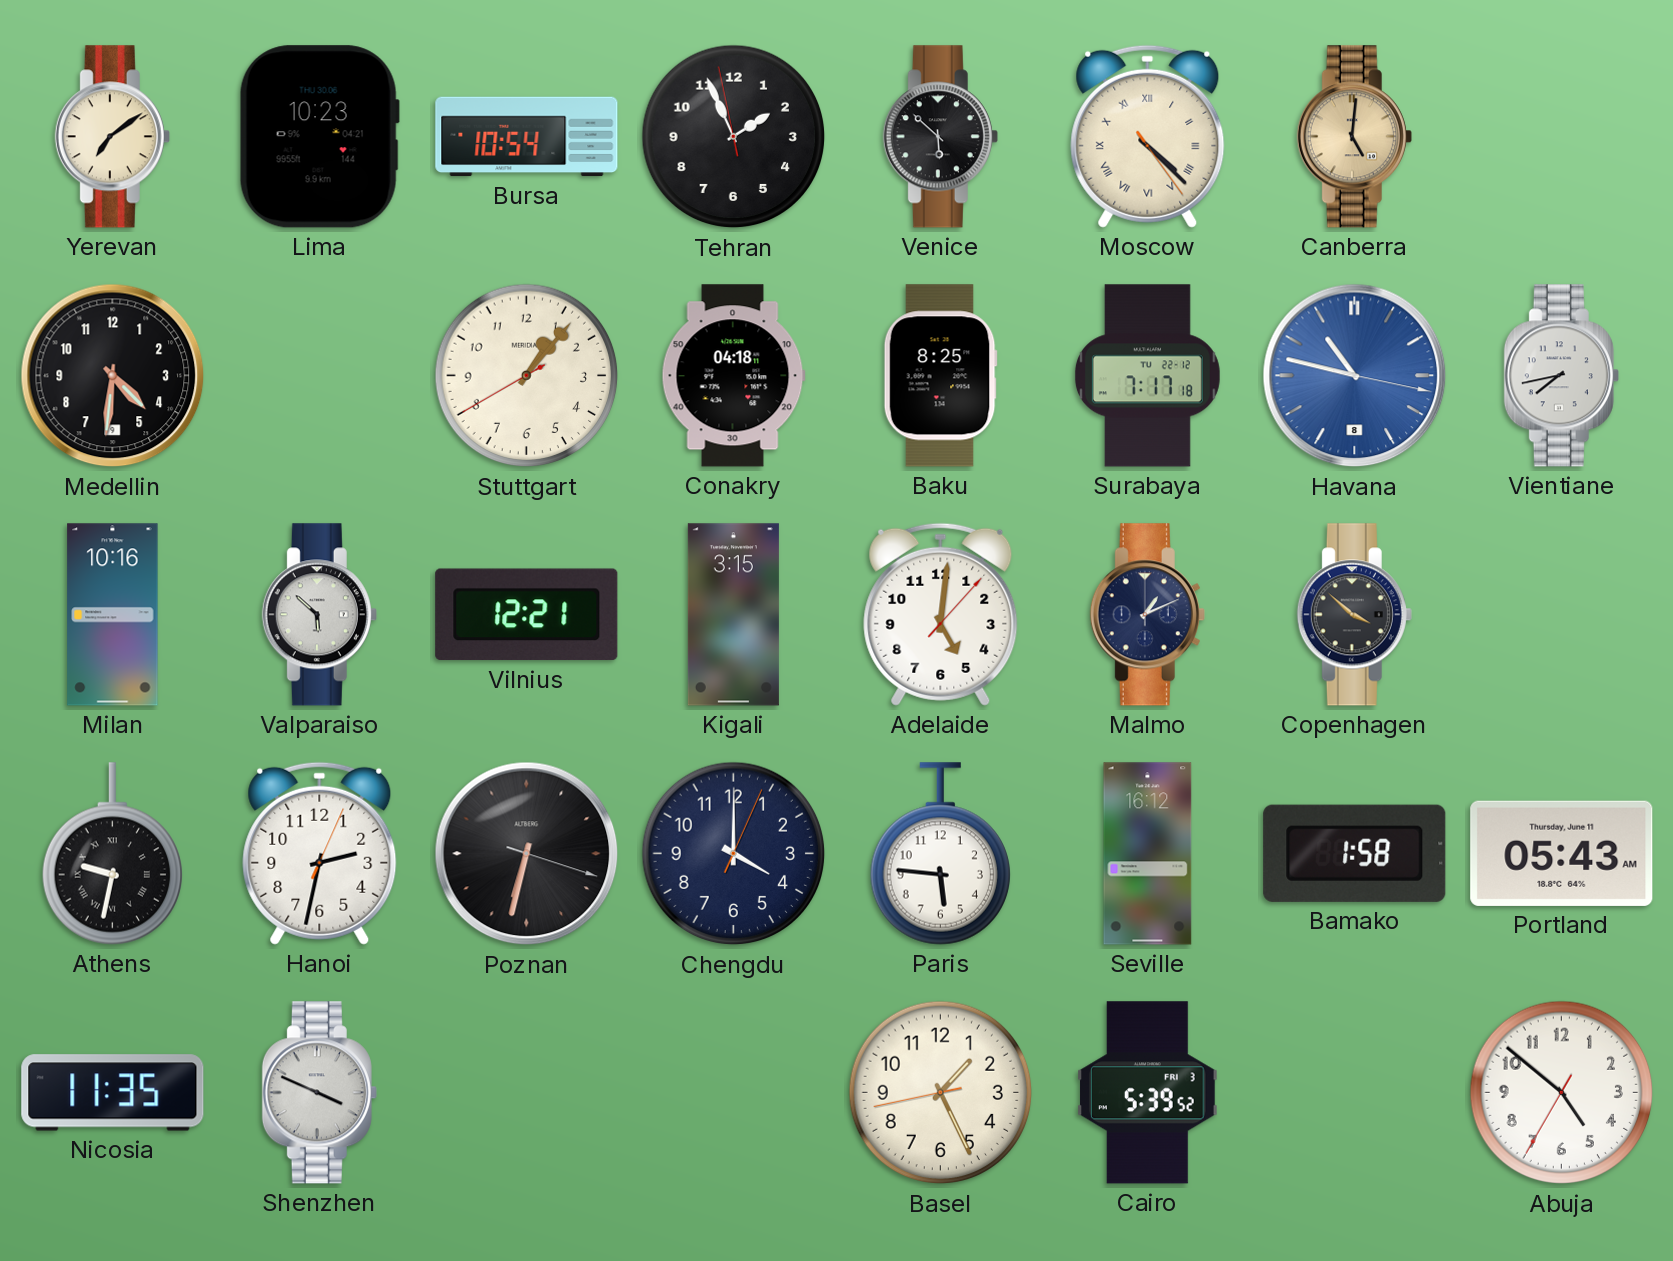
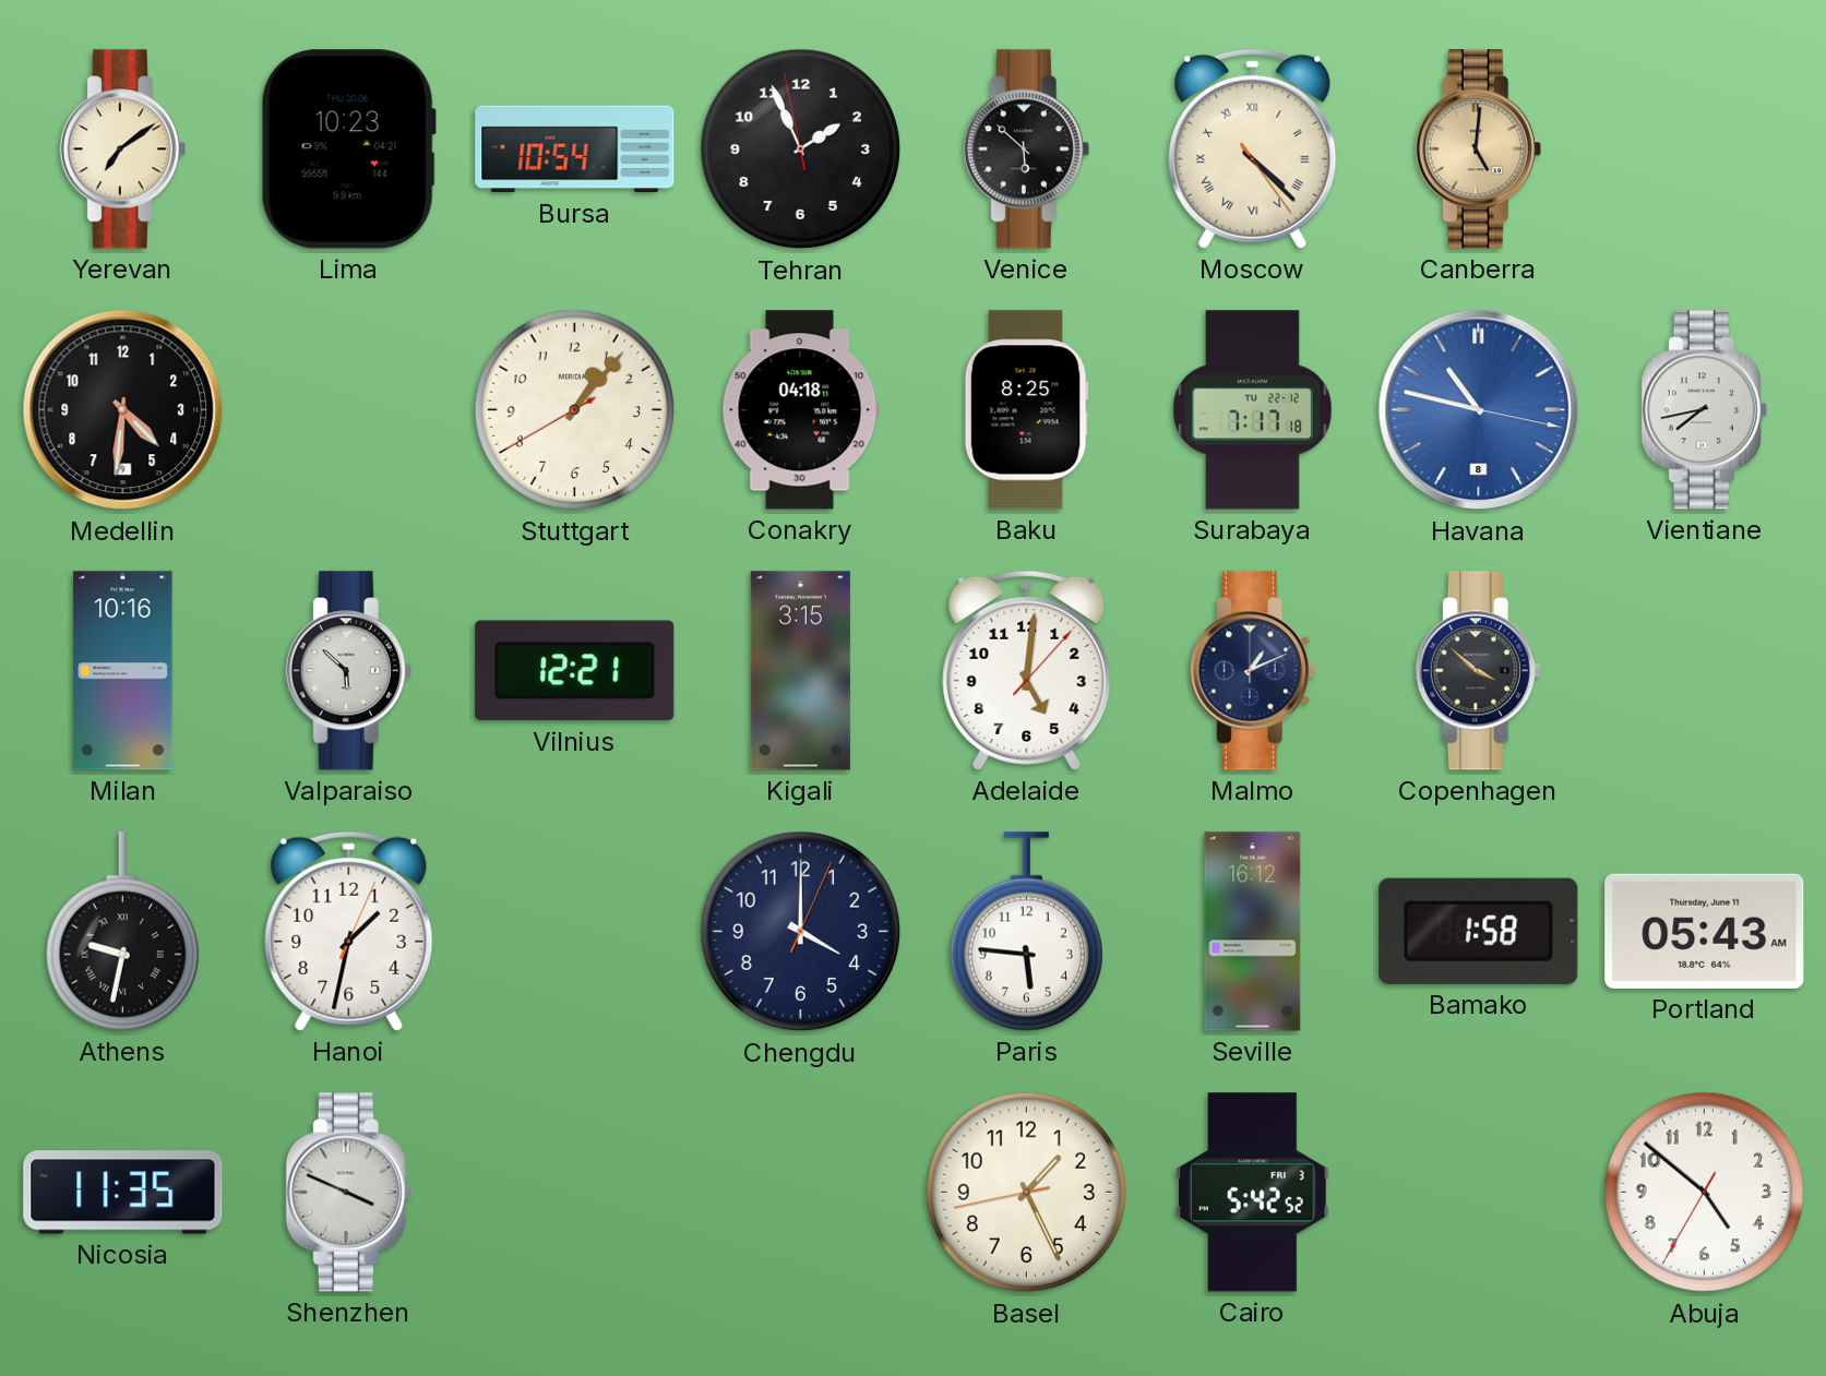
Hanoi: 2:32 -> 1:32
Poznan: 6:32 -> none
Cairo: 5:39 -> 5:42
